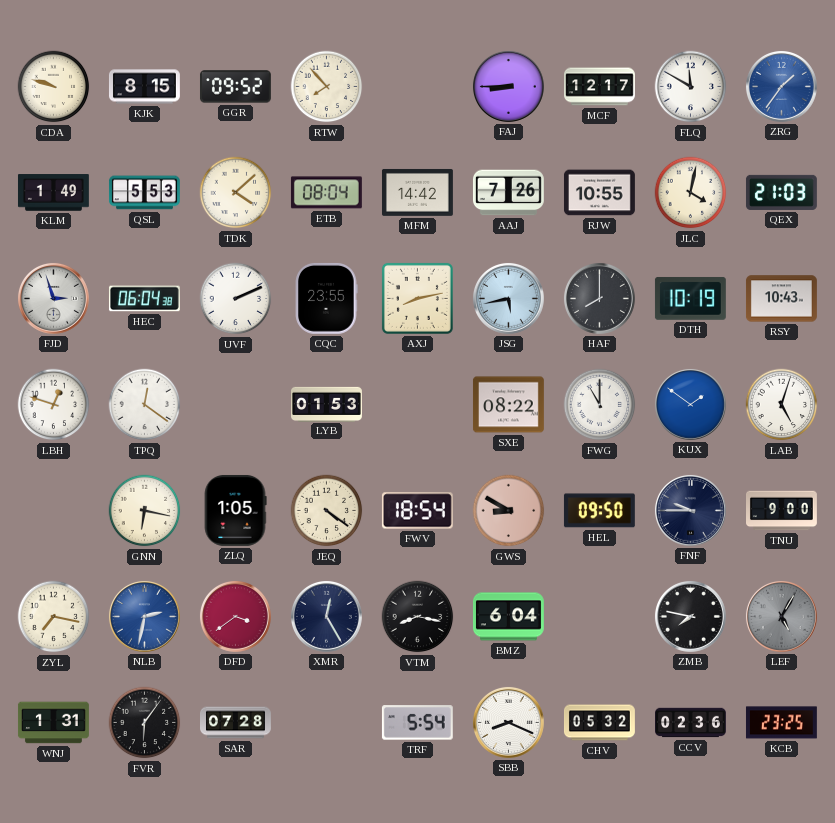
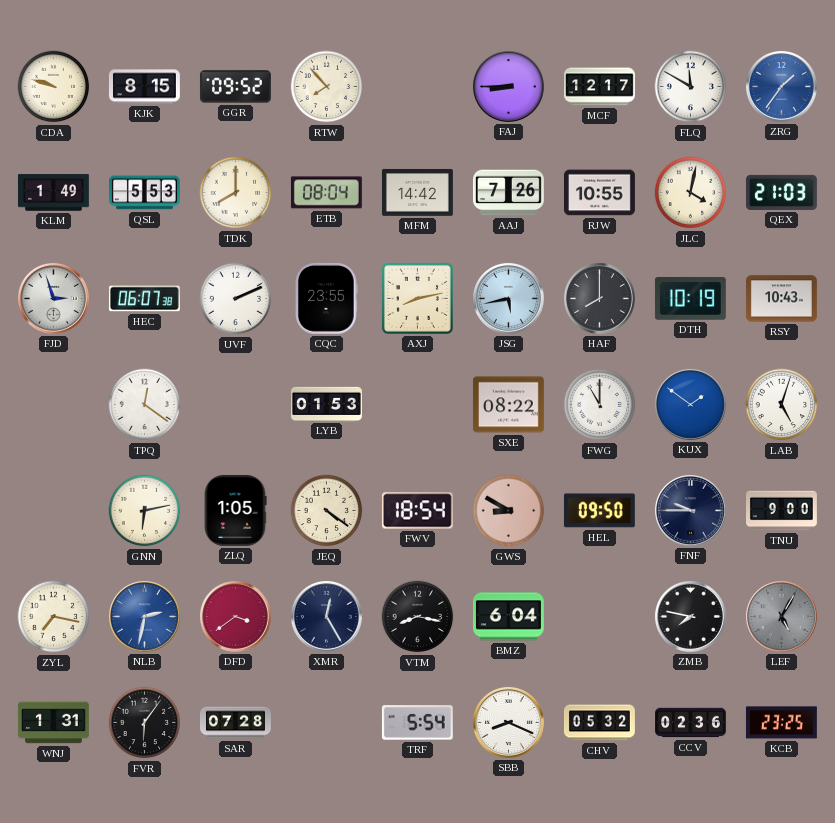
TDK: 4:08 -> 8:00
HEC: 06:04 -> 06:07
LBH: 12:48 -> none
GNN: 6:17 -> 6:13
